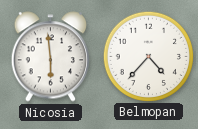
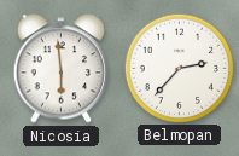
Belmopan: 4:37 -> 2:37
